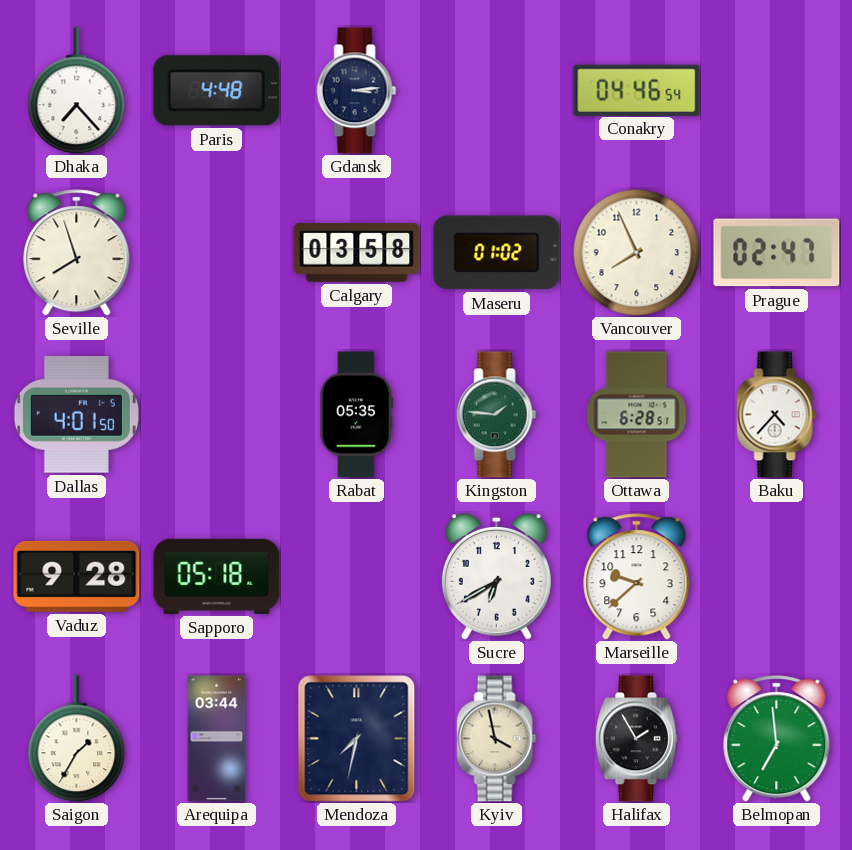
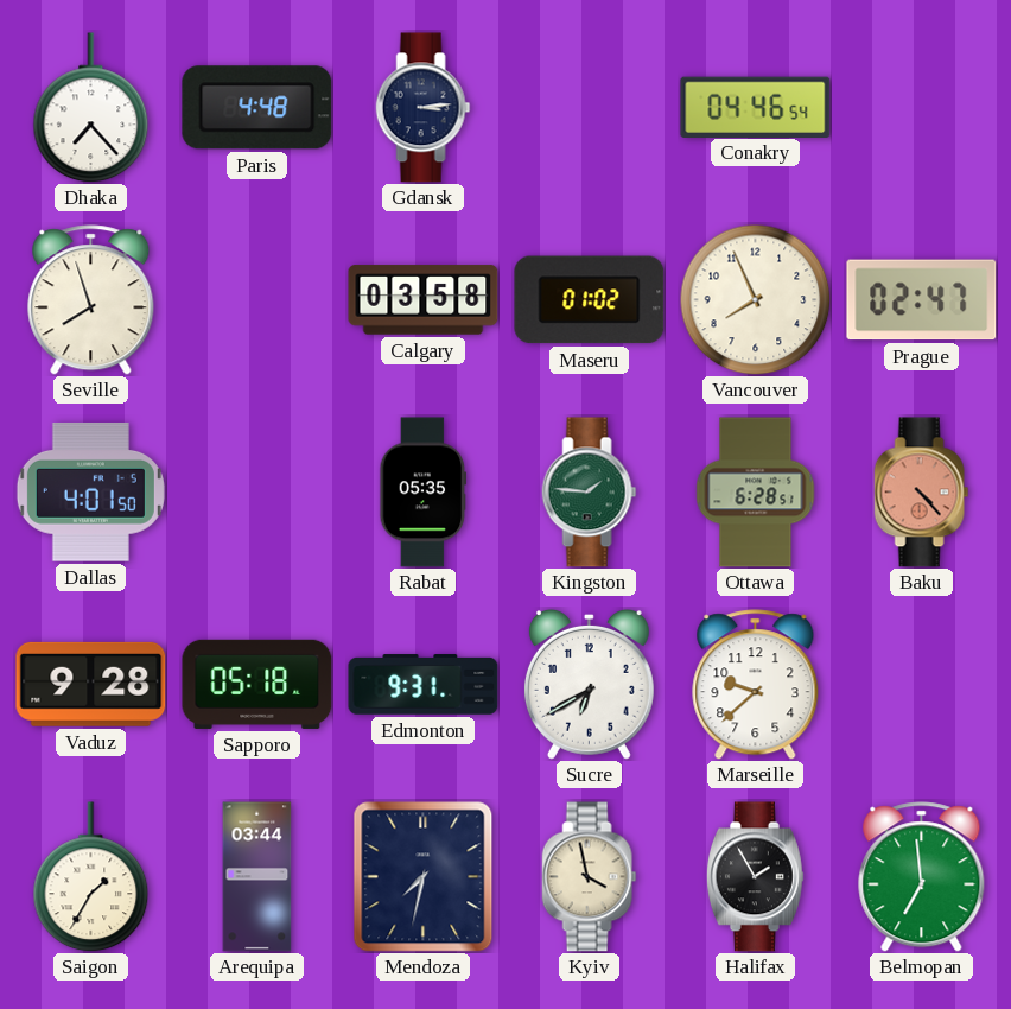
Baku: 4:37 -> 4:23
Baku dial: white -> salmon
Edmonton: none -> 9:31
